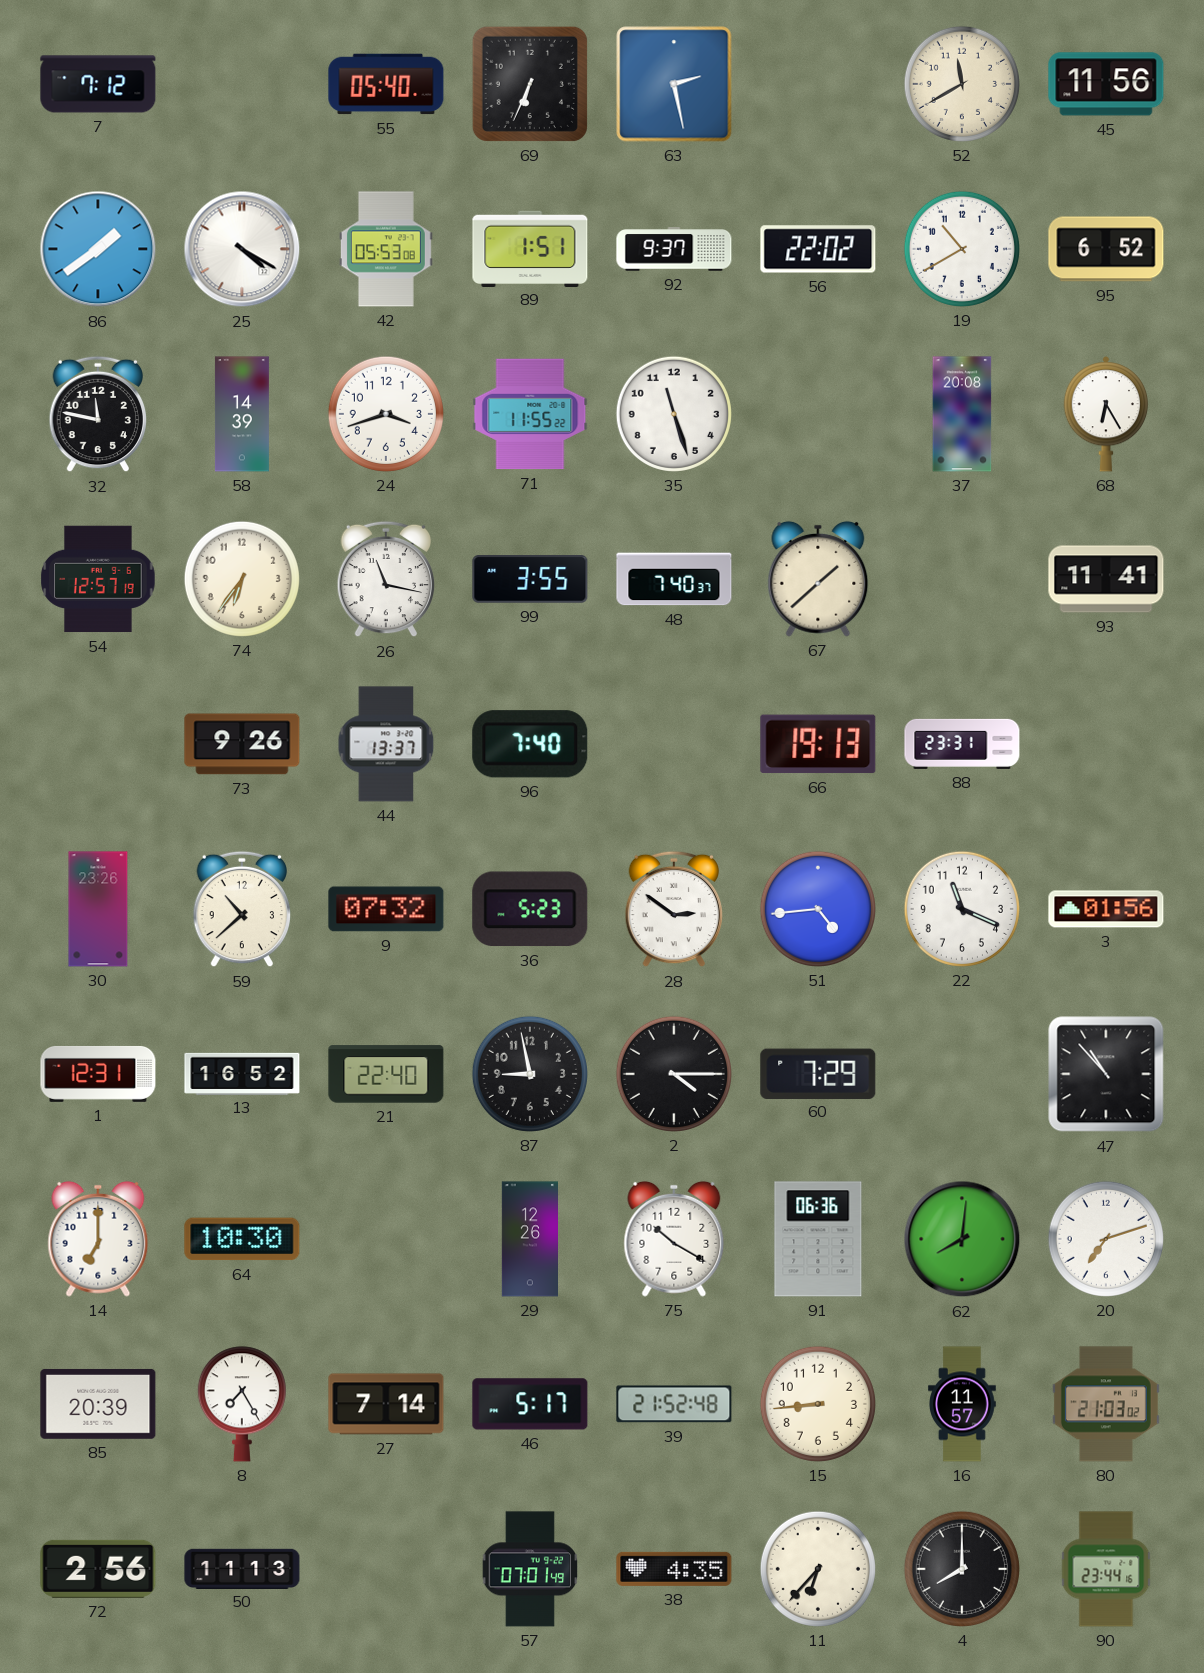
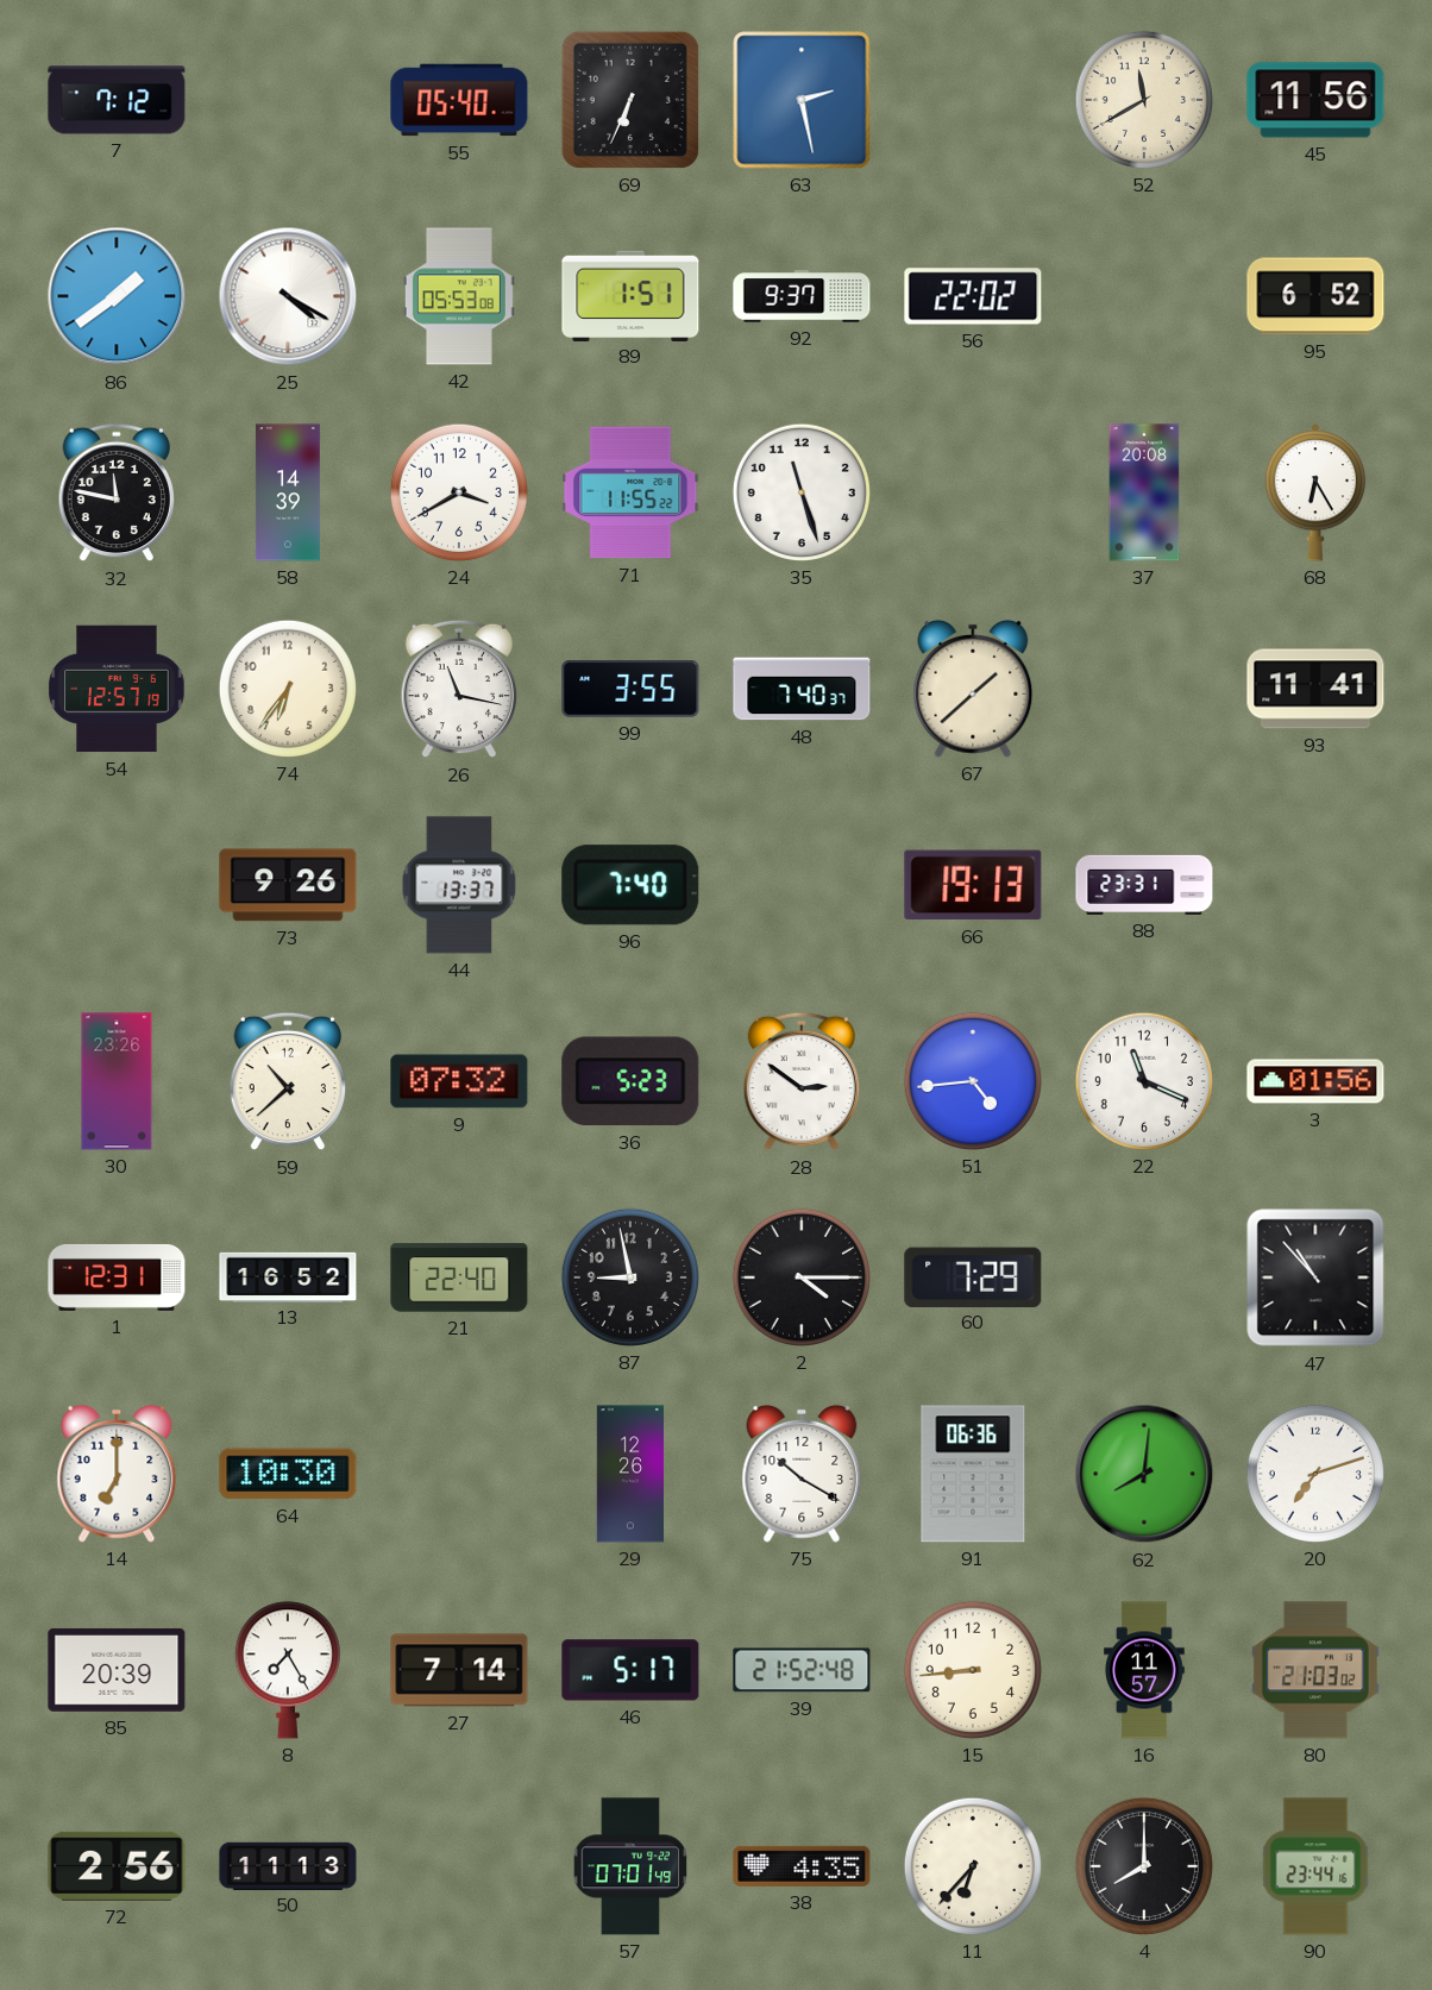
19: 10:40 -> none
24: 3:42 -> 3:40
